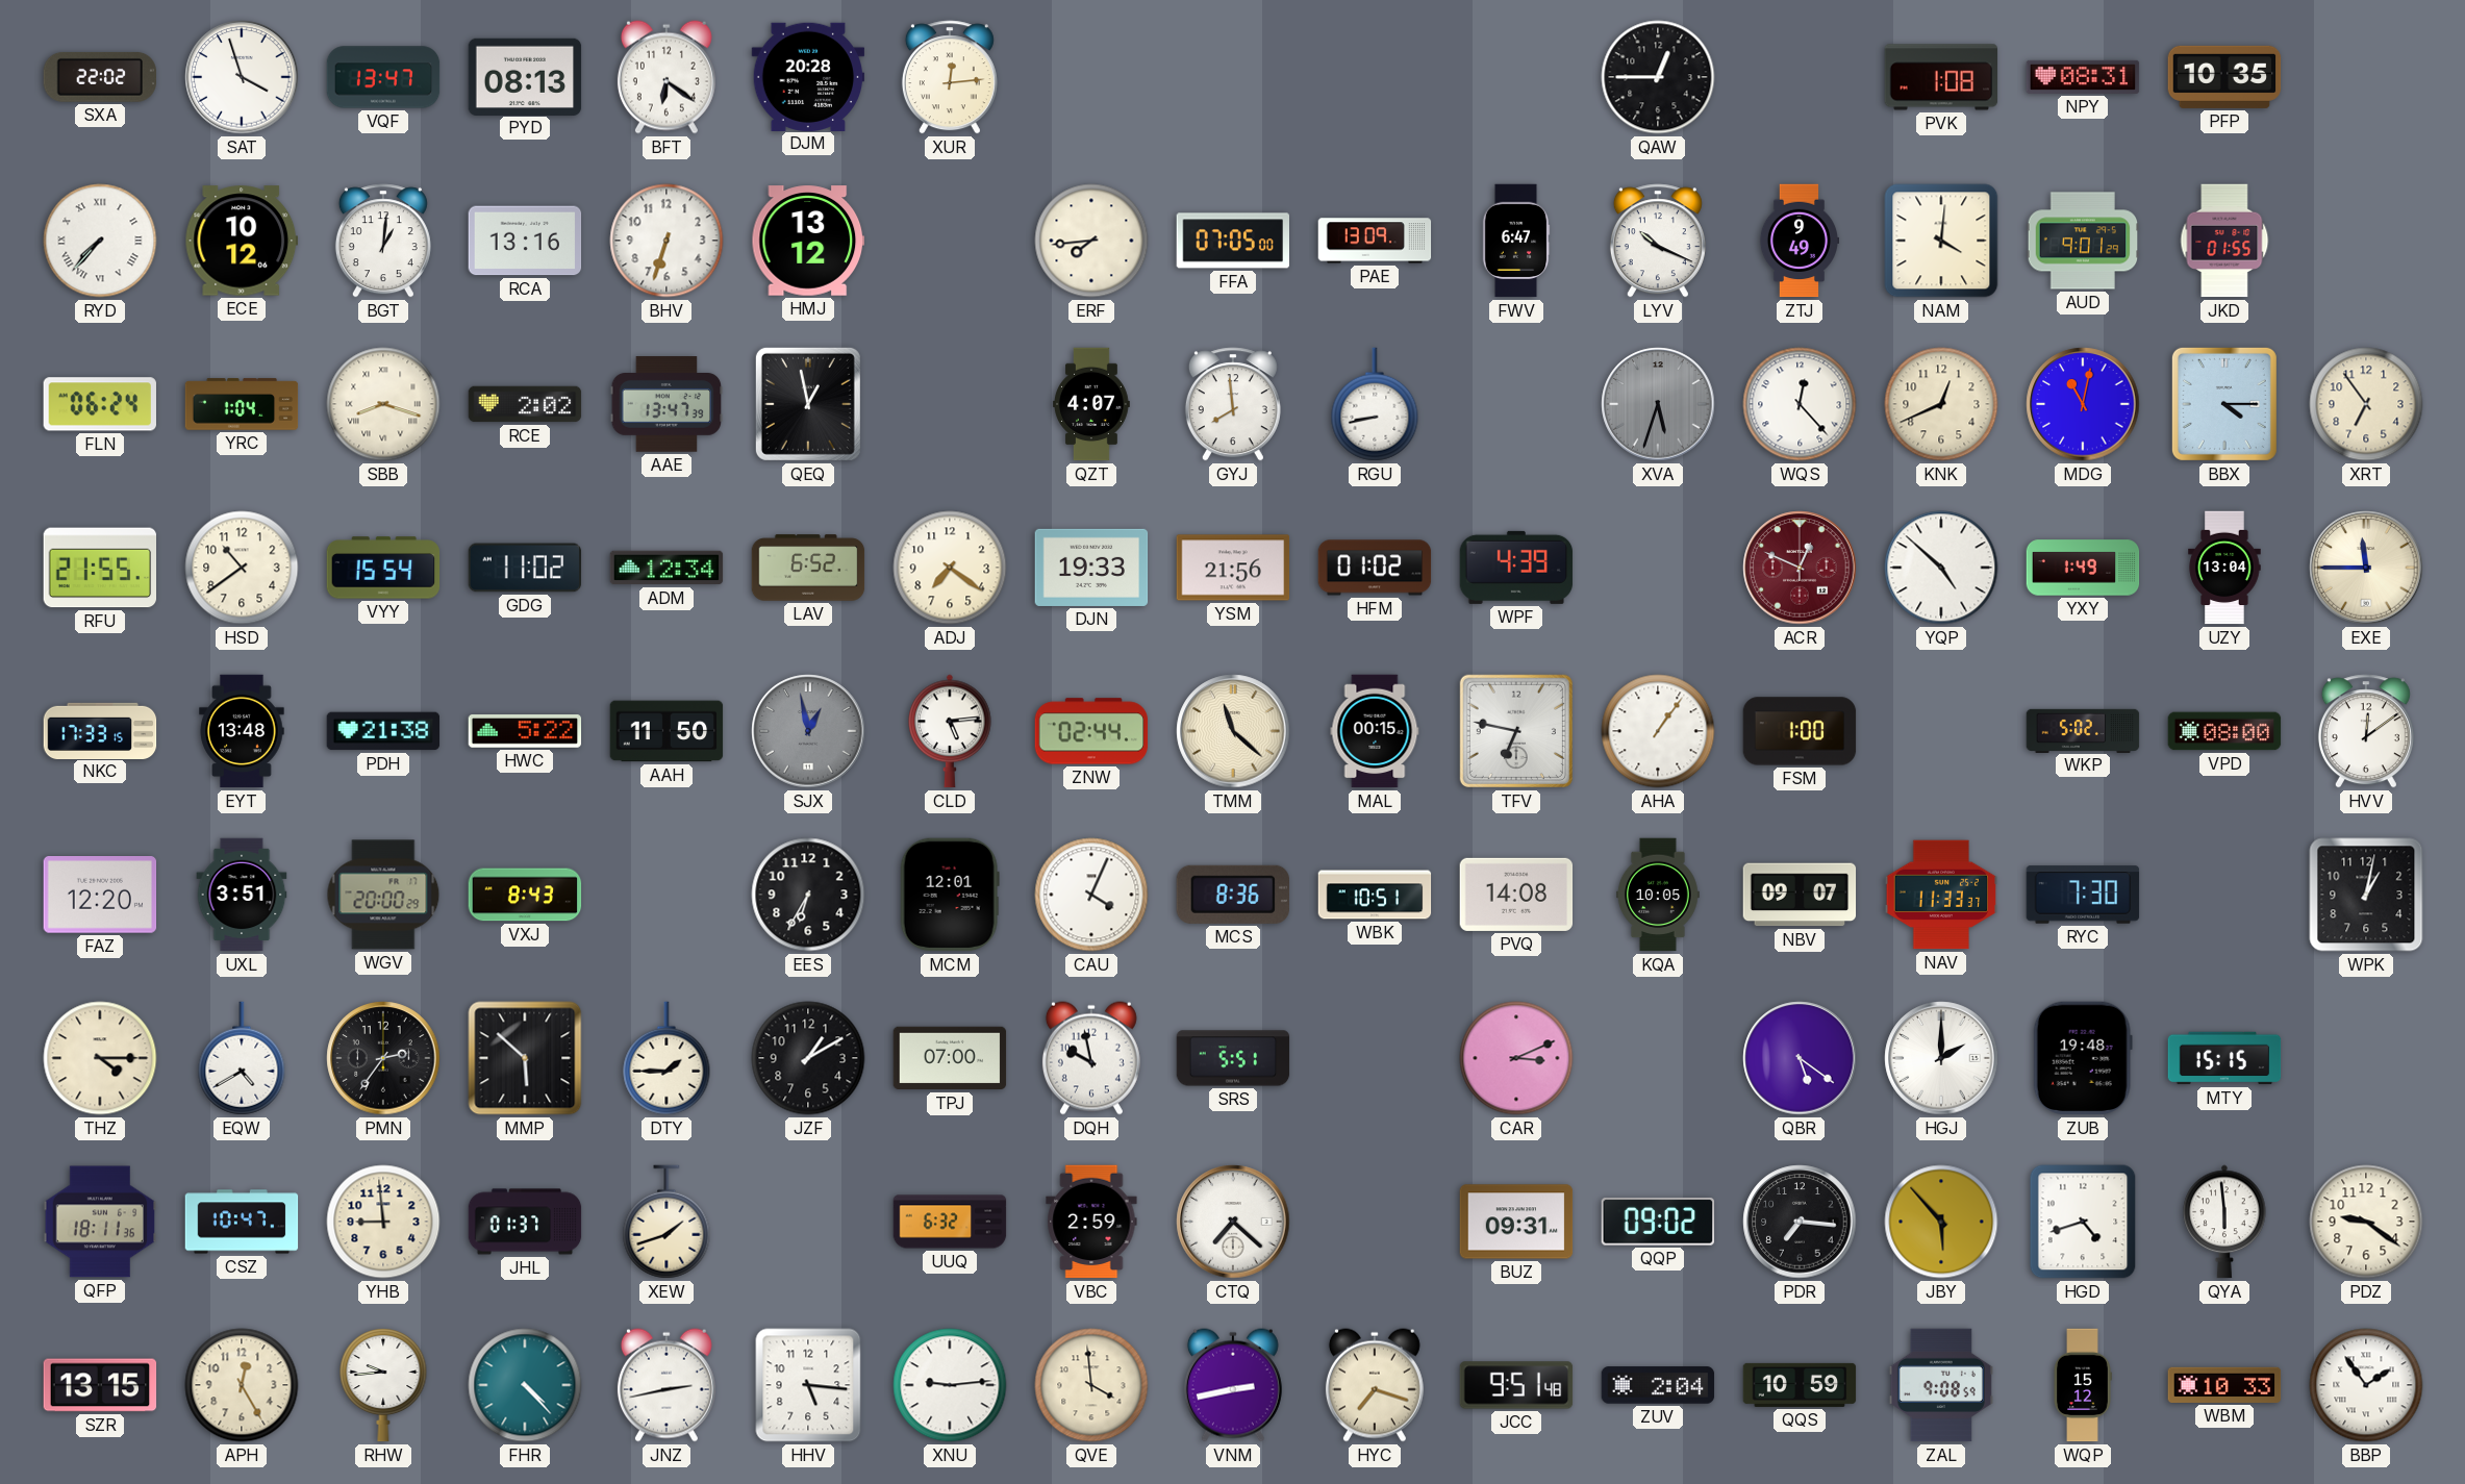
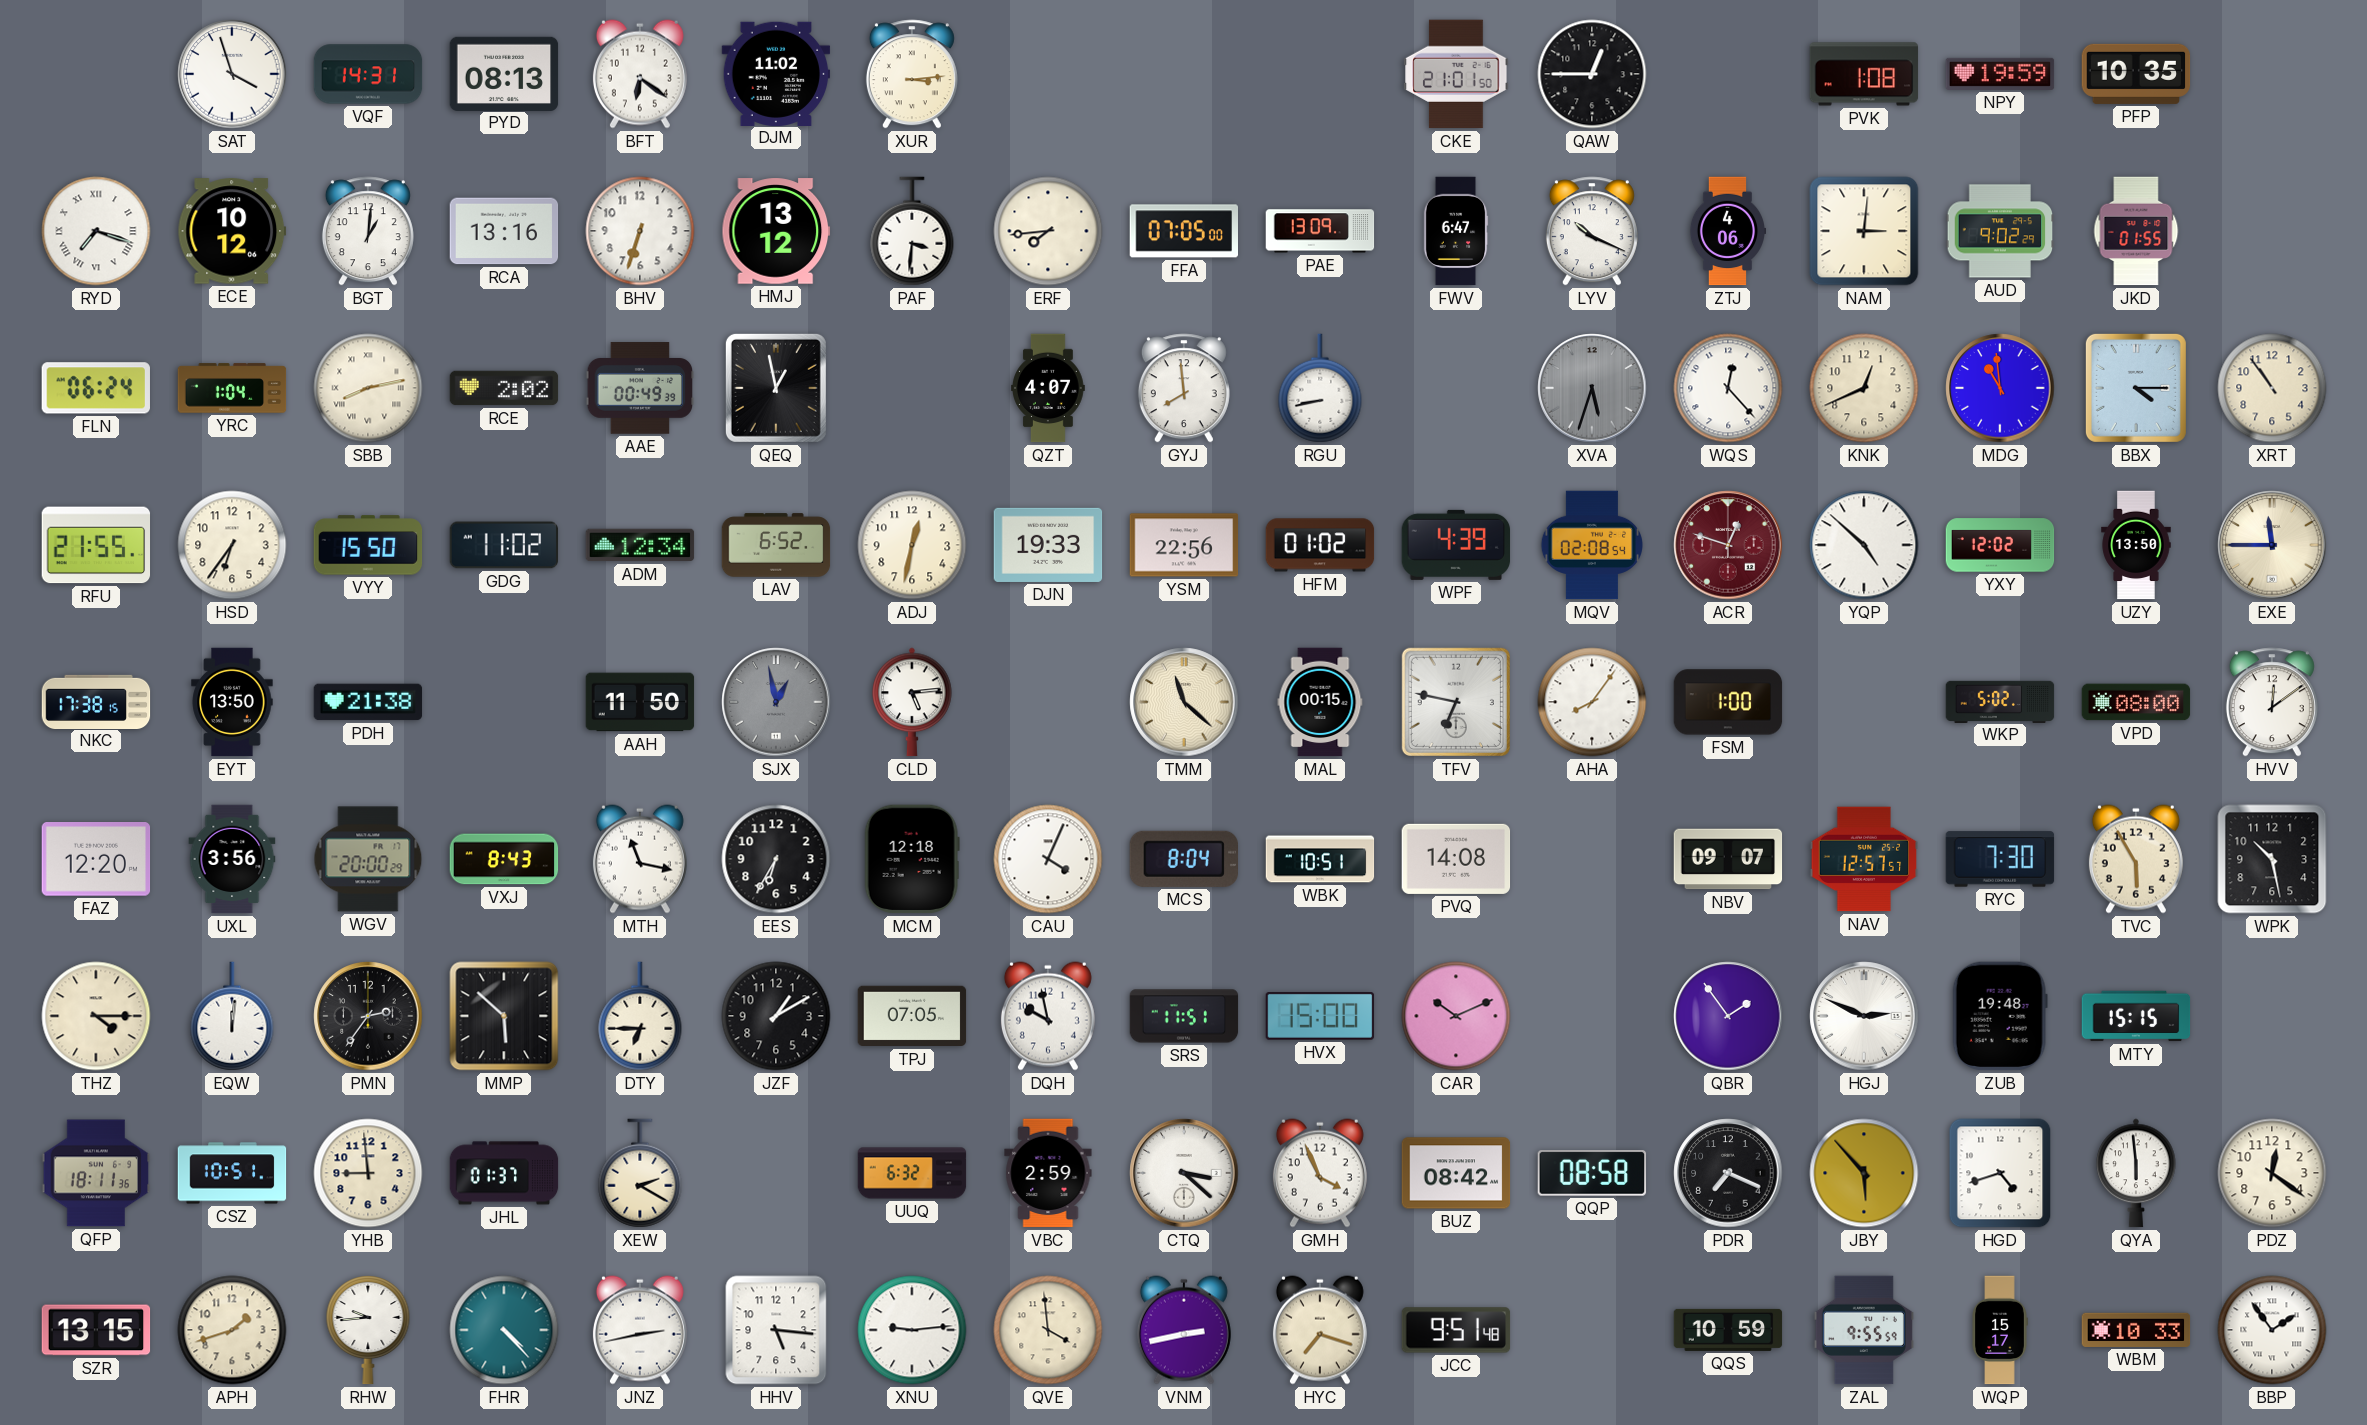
SXA: 22:02 -> none
VQF: 13:47 -> 14:31
DJM: 20:28 -> 11:02
XUR: 12:14 -> 3:14
CKE: none -> 21:01
NPY: 08:31 -> 19:59
RYD: 7:37 -> 7:18
PAF: none -> 3:31
ZTJ: 9:49 -> 4:06
NAM: 4:01 -> 3:01
AUD: 9:01 -> 9:02
SBB: 8:18 -> 8:13
AAE: 13:47 -> 00:49
MDG: 11:02 -> 10:59
XRT: 6:54 -> 10:54
HSD: 10:39 -> 6:36
VYY: 15:54 -> 15:50
ADJ: 7:21 -> 12:32
YSM: 21:56 -> 22:56
MQV: none -> 02:08
ACR: 12:49 -> 12:48
YXY: 1:49 -> 12:02
UZY: 13:04 -> 13:50
NKC: 17:33 -> 17:38
EYT: 13:48 -> 13:50
HWC: 5:22 -> none
ZNW: 02:44 -> none
AHA: 1:06 -> 8:06
UXL: 3:51 -> 3:56
MTH: none -> 11:17
MCM: 12:01 -> 12:18
MCS: 8:36 -> 8:04
KQA: 10:05 -> none
NAV: 11:33 -> 12:57
TVC: none -> 5:55
WPK: 1:02 -> 10:28
EQW: 4:40 -> 12:01
DTY: 1:45 -> 6:45
TPJ: 07:00 -> 07:05
SRS: 5:51 -> 11:51
HVX: none -> 15:00
CAR: 3:11 -> 10:11
QBR: 5:21 -> 1:54
HGJ: 2:00 -> 2:49
CSZ: 10:47 -> 10:51
XEW: 1:42 -> 2:20
CTQ: 7:22 -> 3:22
GMH: none -> 3:56
BUZ: 09:31 -> 08:42
QQP: 09:02 -> 08:58
PDR: 7:16 -> 7:19
PDZ: 9:21 -> 12:21
APH: 12:25 -> 1:42
ZUV: 2:04 -> none
ZAL: 9:08 -> 9:55
WQP: 15:12 -> 15:17
